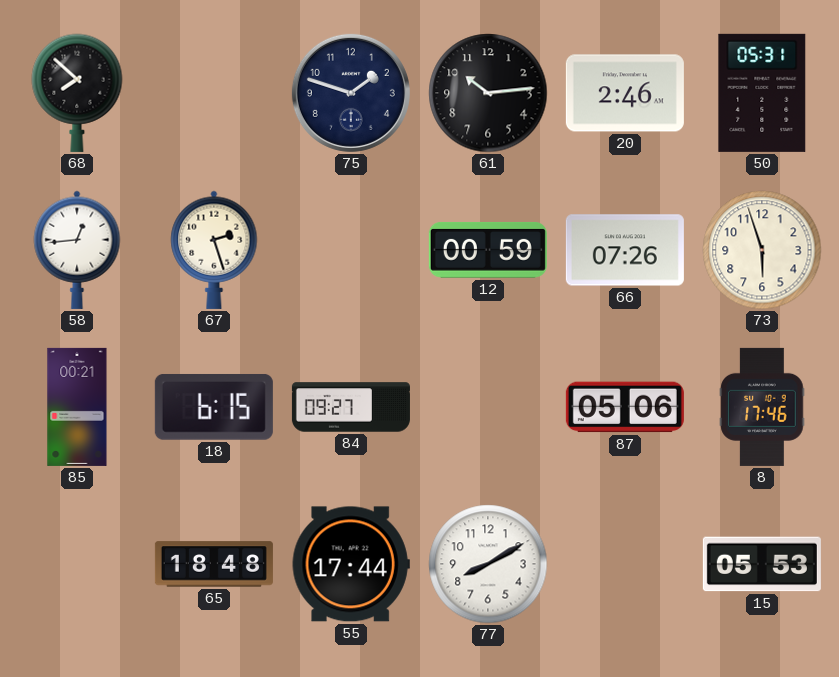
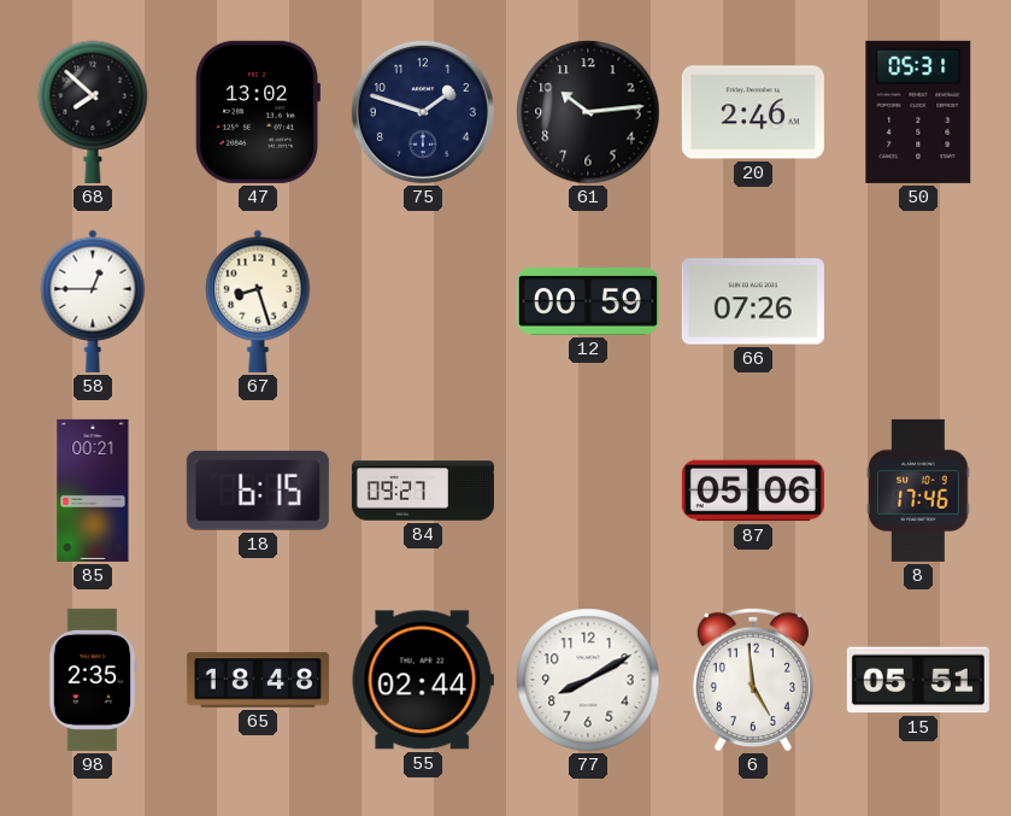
47: none -> 13:02
58: 12:44 -> 12:45
67: 2:27 -> 8:27
73: 5:57 -> none
98: none -> 2:35
55: 17:44 -> 02:44
6: none -> 4:59
15: 05:53 -> 05:51
